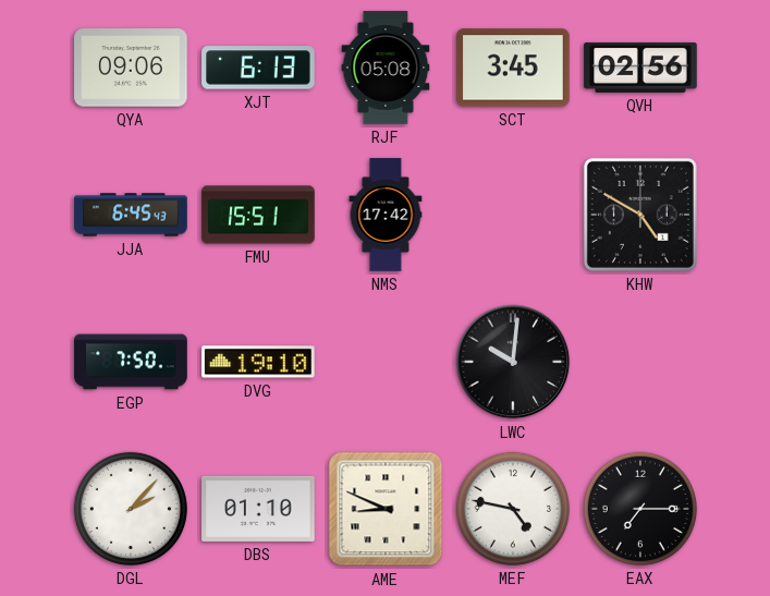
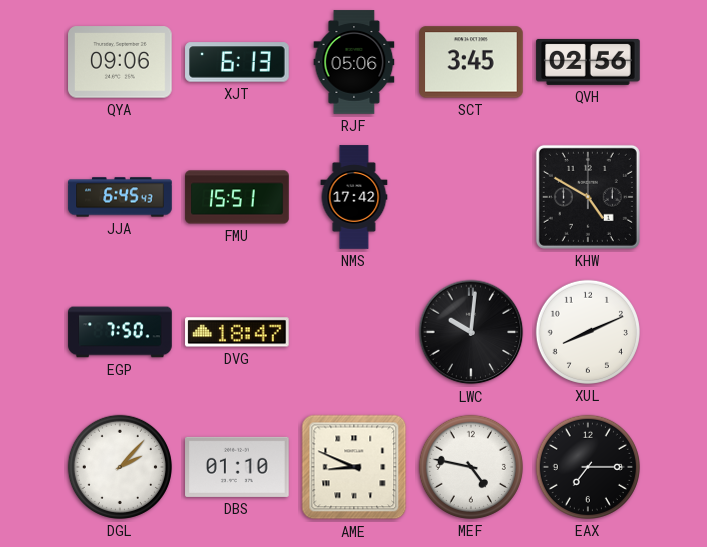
RJF: 05:08 -> 05:06
DVG: 19:10 -> 18:47
XUL: none -> 8:11
